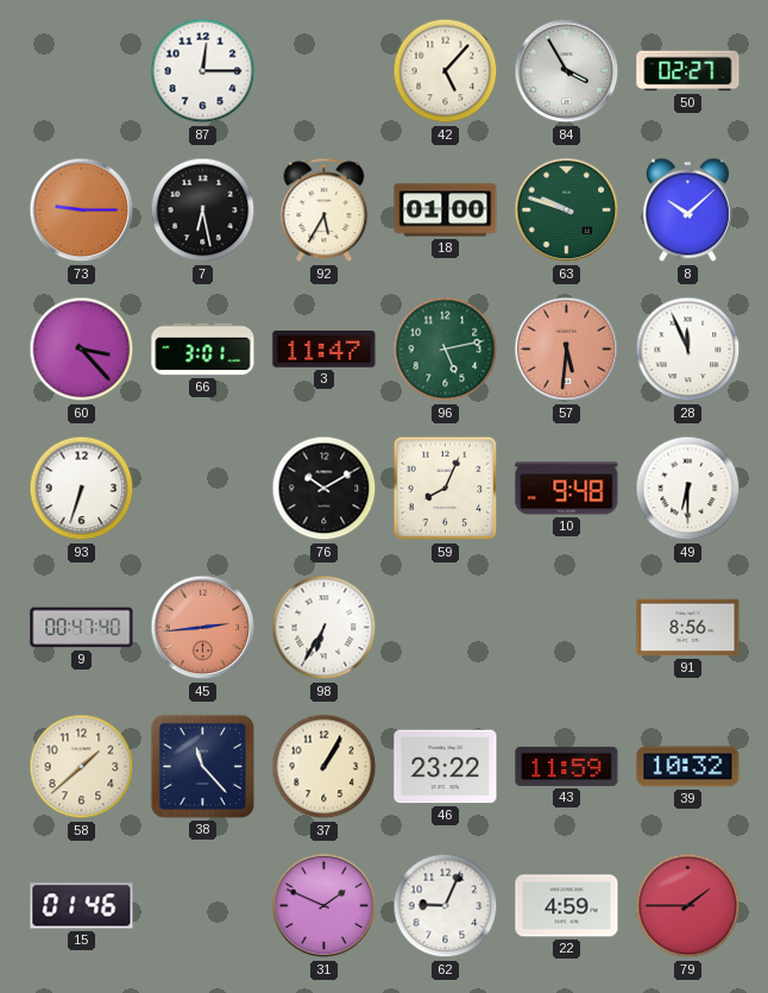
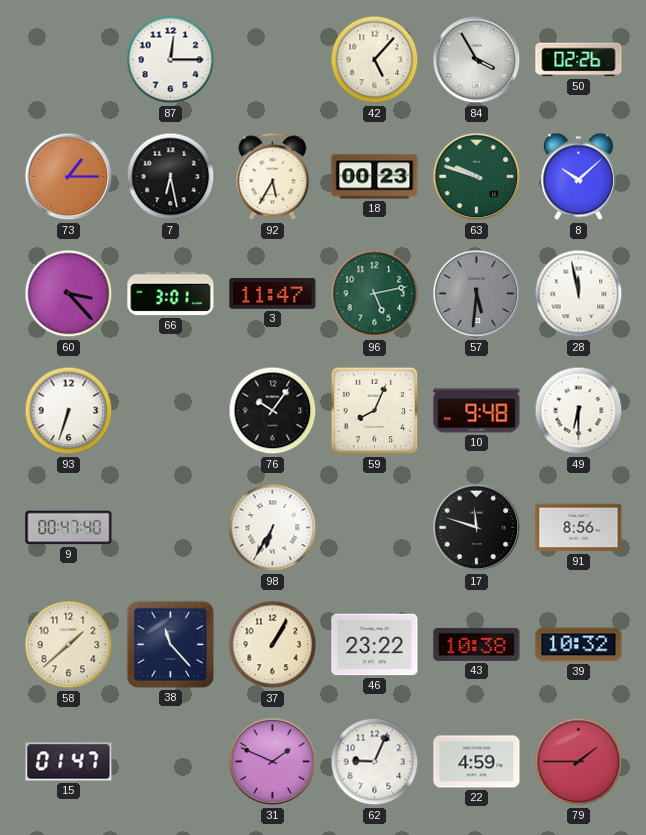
50: 02:27 -> 02:26
73: 9:15 -> 1:15
18: 01:00 -> 00:23
57 dial: salmon -> grey
28: 11:56 -> 11:58
76: 10:10 -> 10:06
45: 2:44 -> none
17: none -> 11:48
43: 11:59 -> 10:38
15: 01:46 -> 01:47
